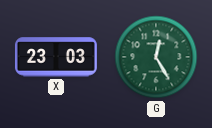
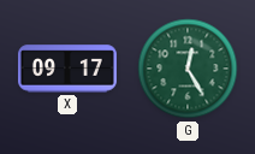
X: 23:03 -> 09:17
